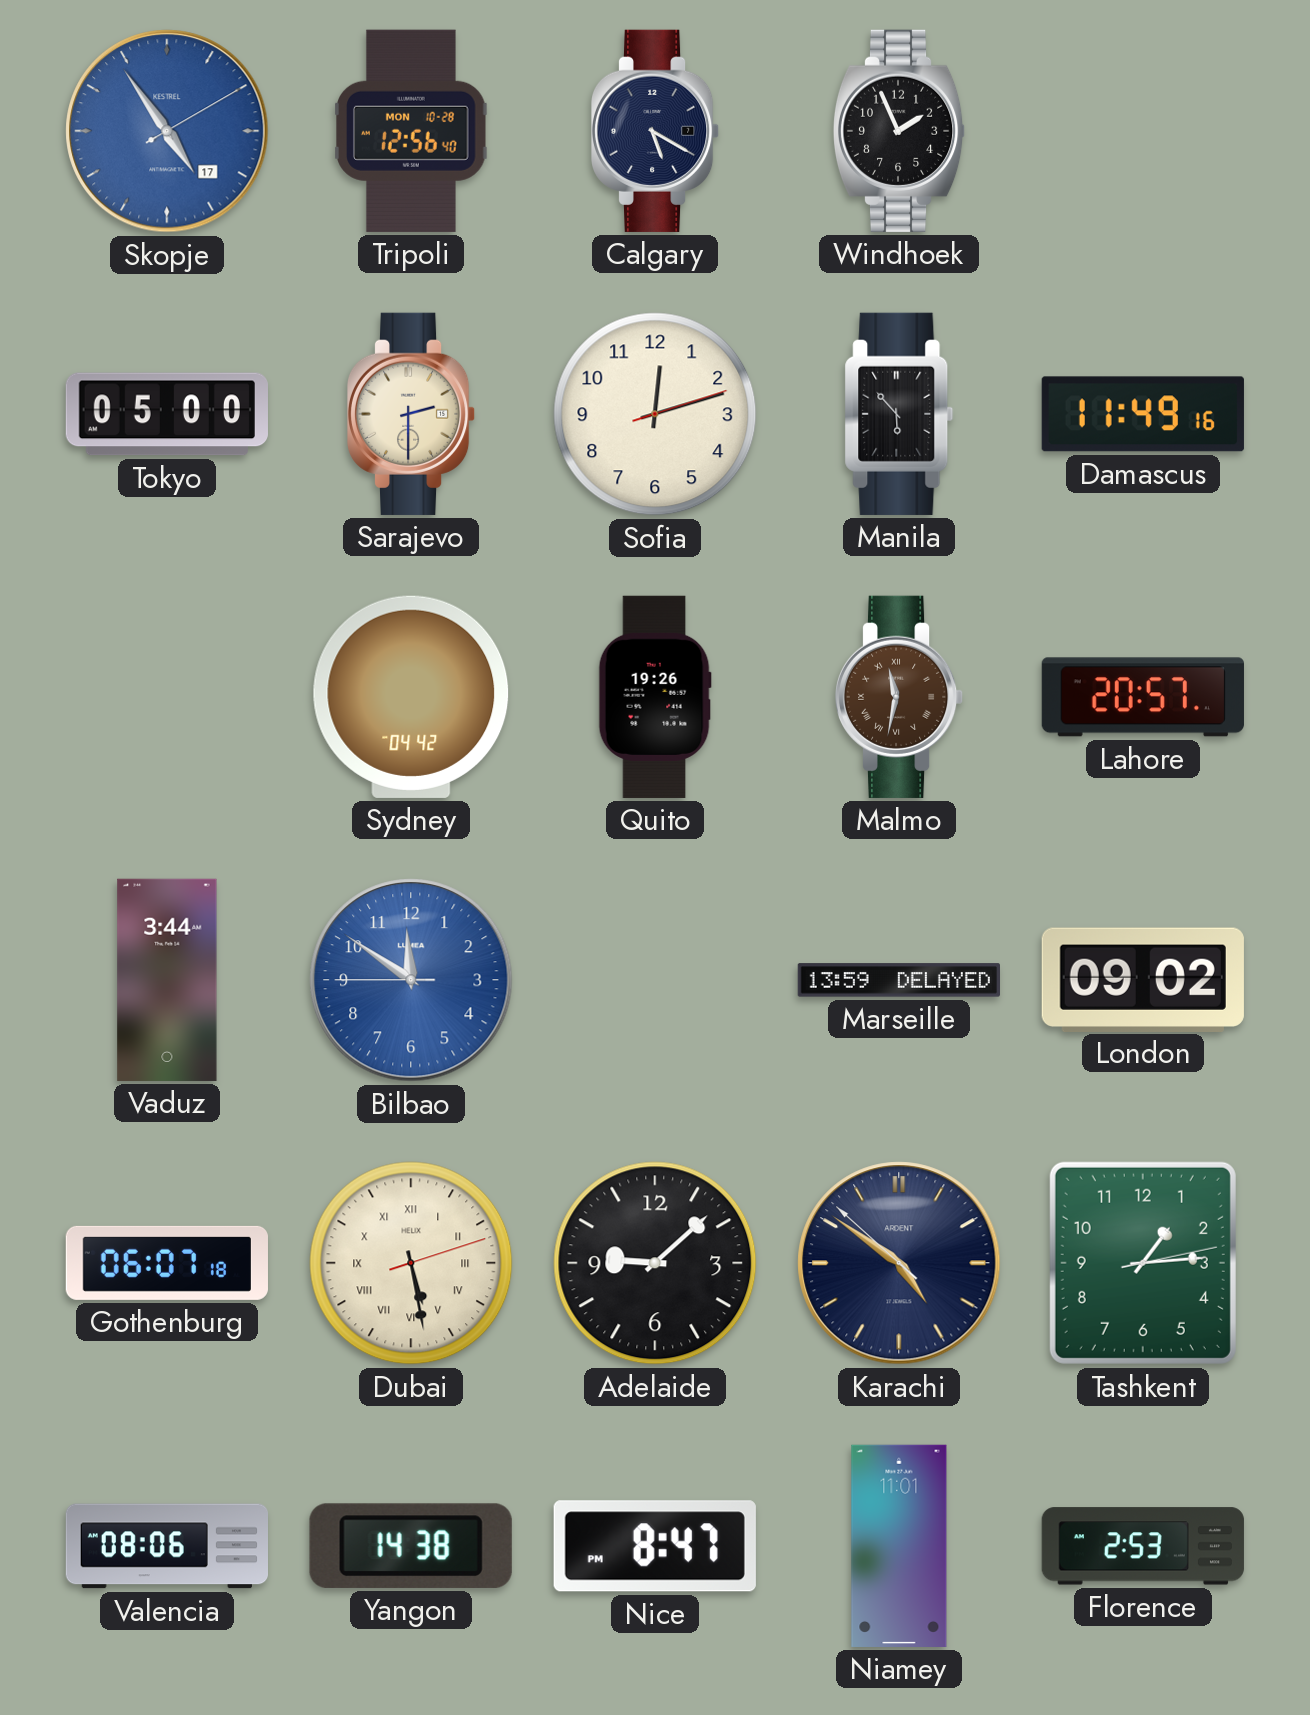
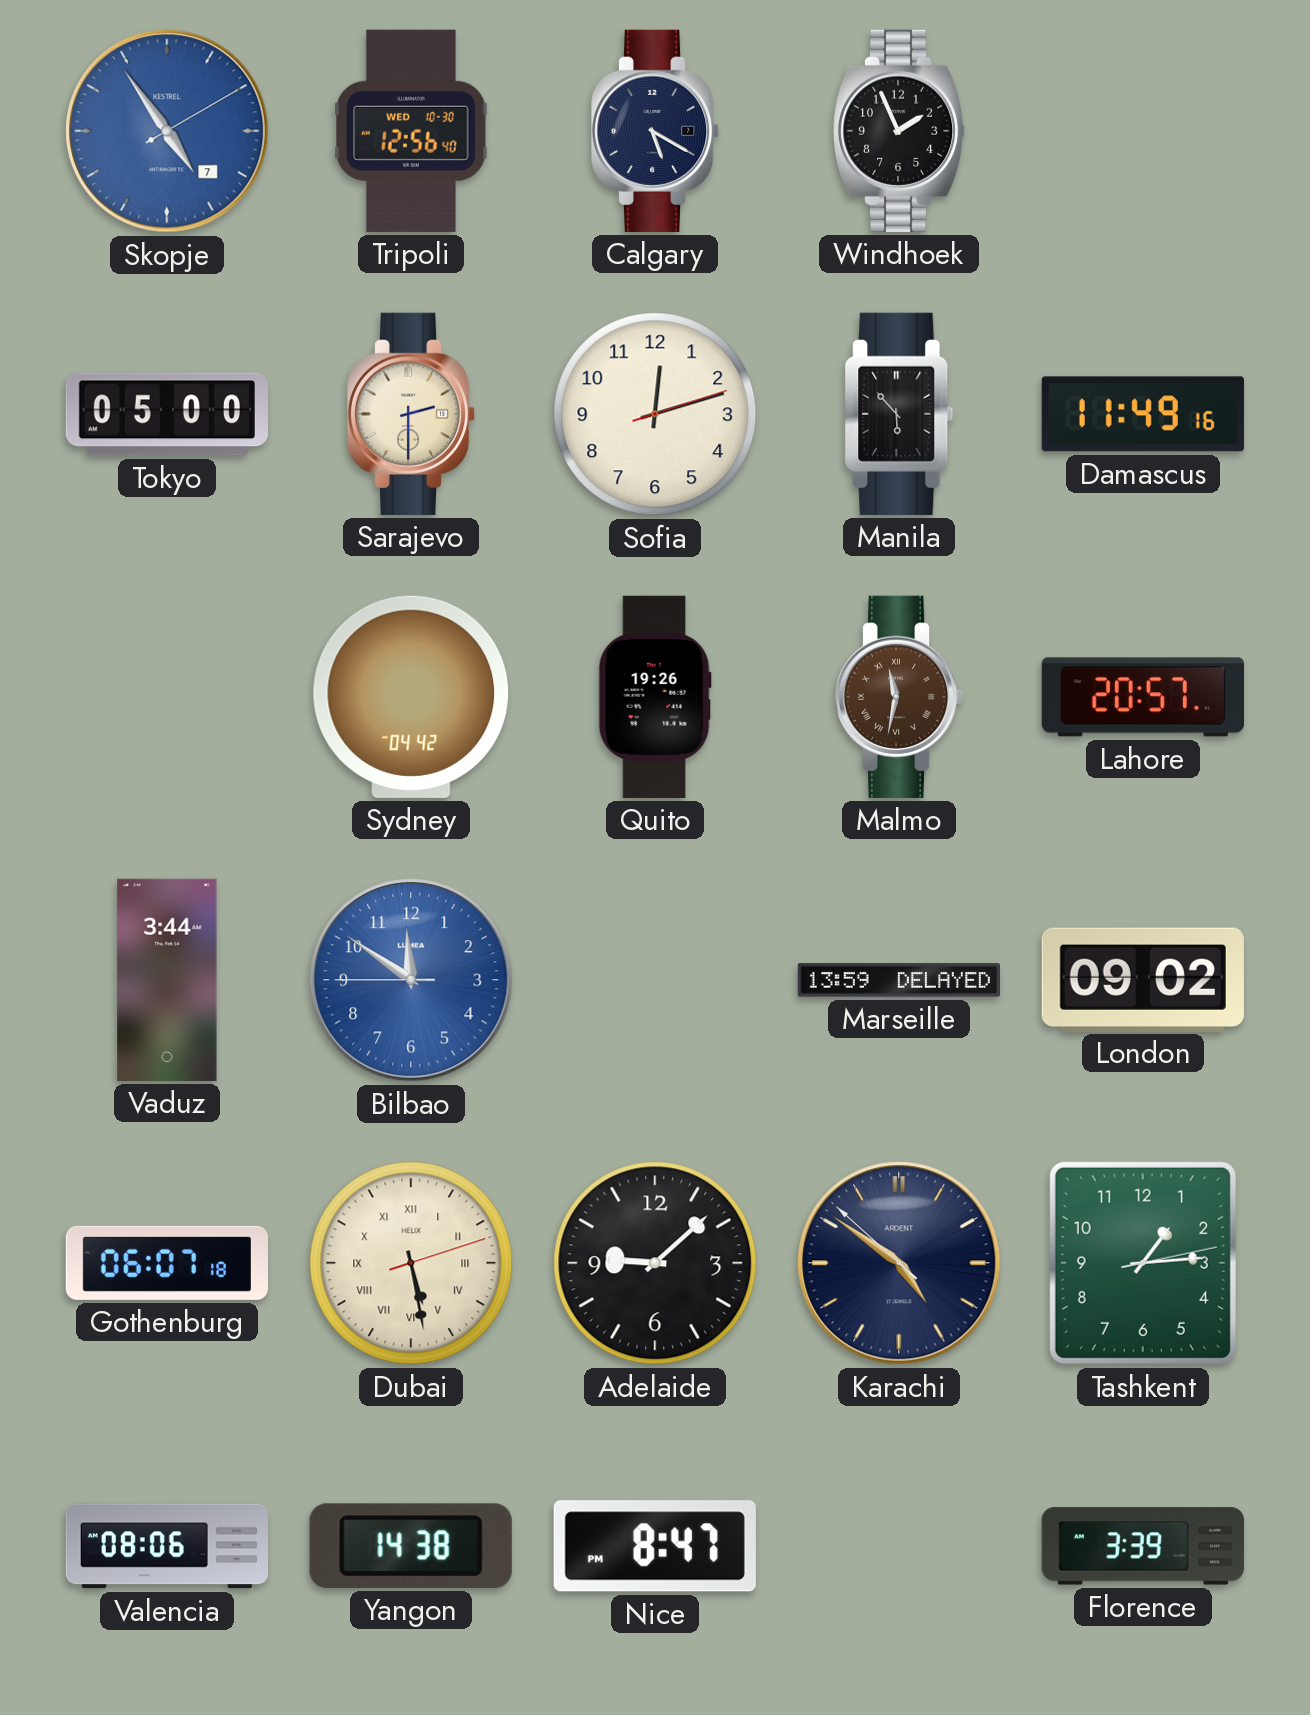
Skopje date: 17 -> 7
Tripoli date: MON 10-28 -> WED 10-30
Niamey: 11:01 -> none
Florence: 2:53 -> 3:39
